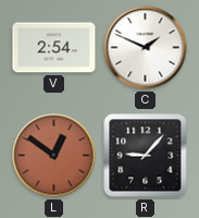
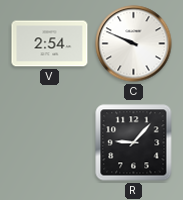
C: 1:49 -> 9:49
L: 12:51 -> none
